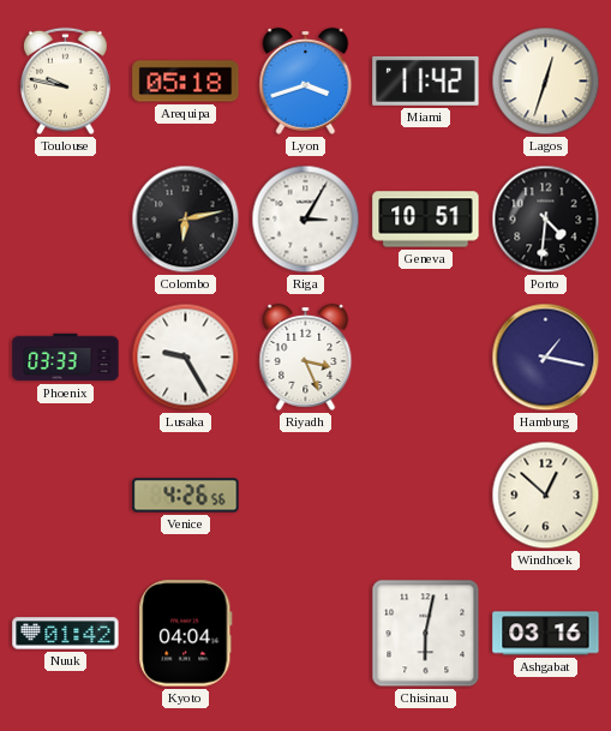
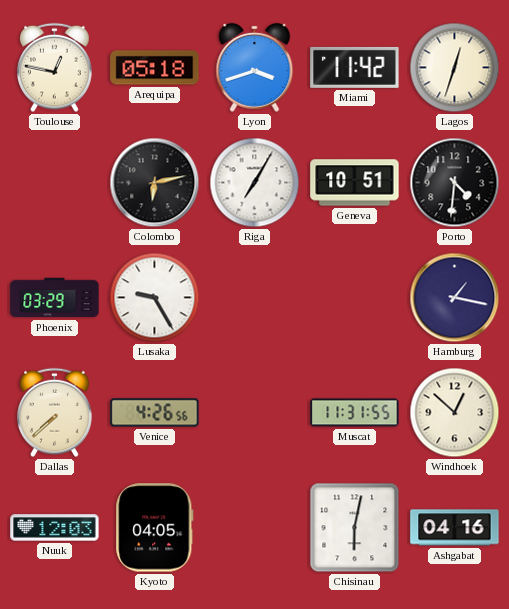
Toulouse: 9:47 -> 12:47
Riga: 3:05 -> 7:05
Phoenix: 03:33 -> 03:29
Riyadh: 3:26 -> none
Dallas: none -> 7:38
Muscat: none -> 11:31
Nuuk: 01:42 -> 12:03
Kyoto: 04:04 -> 04:05
Ashgabat: 03:16 -> 04:16
